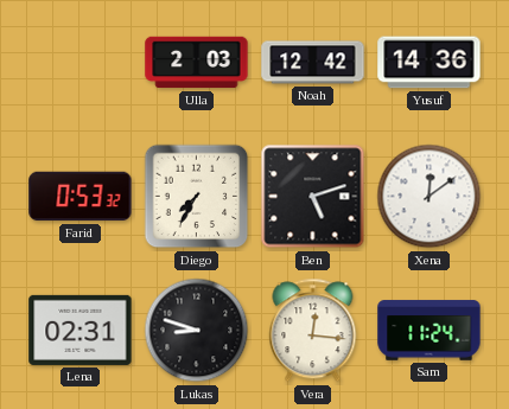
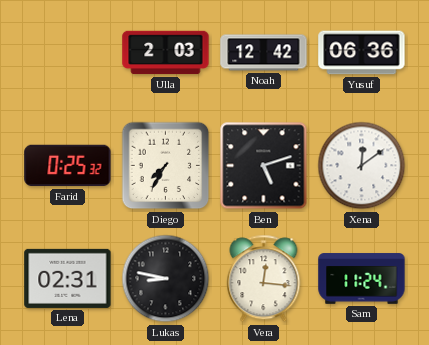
Yusuf: 14:36 -> 06:36
Farid: 0:53 -> 0:25
Lukas: 8:48 -> 8:47
